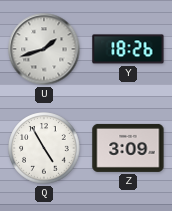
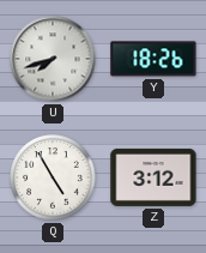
U: 1:42 -> 7:42
Z: 3:09 -> 3:12
